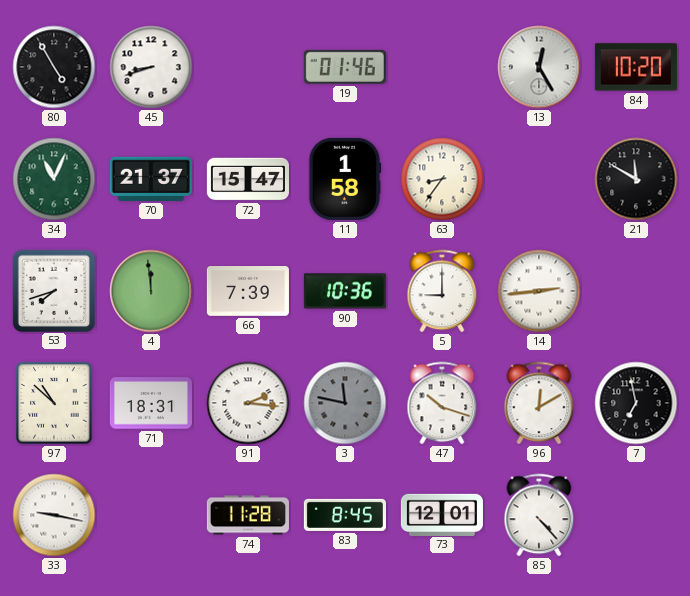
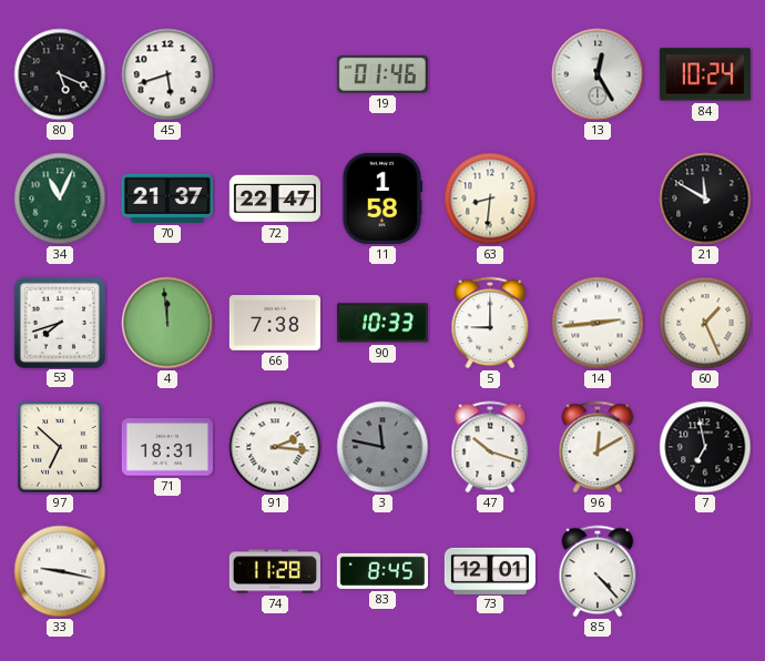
80: 4:55 -> 5:19
45: 8:42 -> 5:42
84: 10:20 -> 10:24
72: 15:47 -> 22:47
63: 8:36 -> 8:31
66: 7:39 -> 7:38
90: 10:36 -> 10:33
60: none -> 1:26
97: 10:52 -> 6:52
